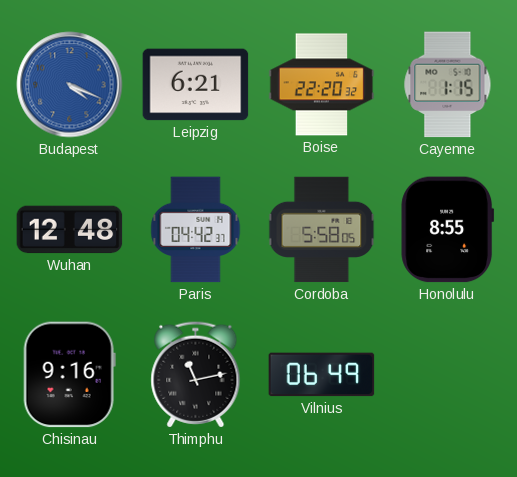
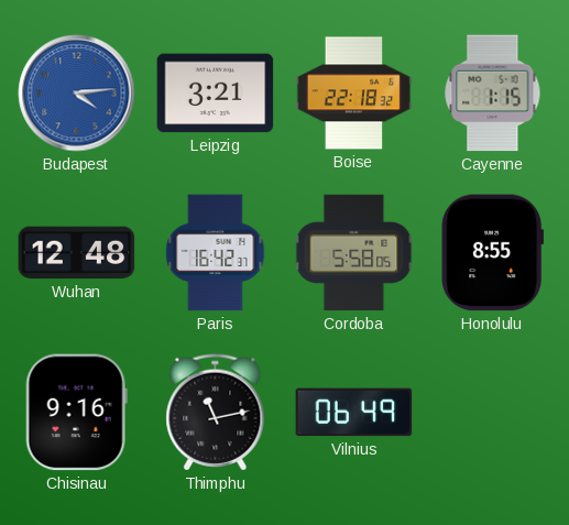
Budapest: 4:19 -> 4:14
Leipzig: 6:21 -> 3:21
Boise: 22:20 -> 22:18
Paris: 04:42 -> 16:42
